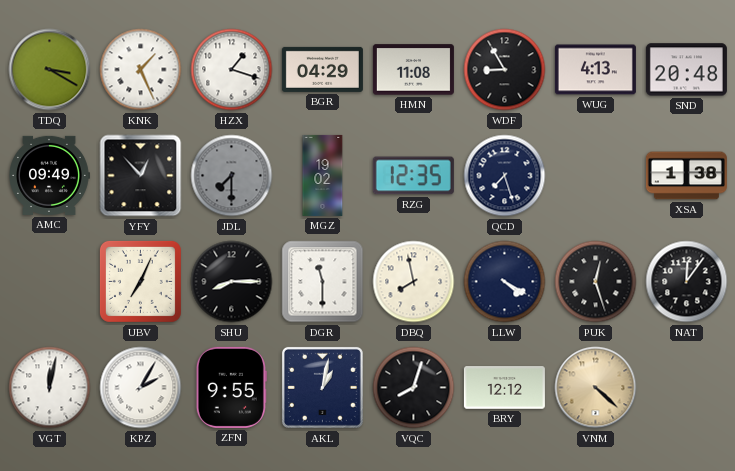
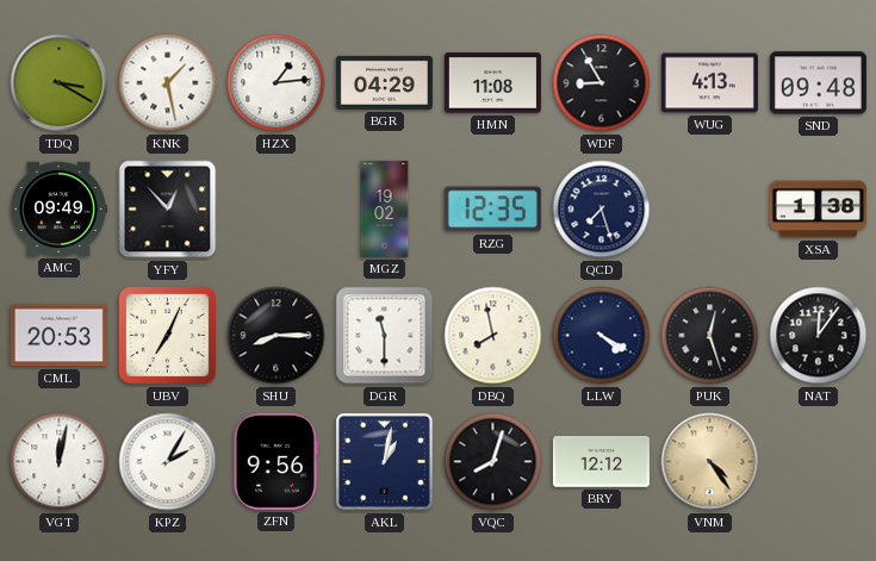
KNK: 1:26 -> 1:28
HZX: 1:18 -> 1:14
SND: 20:48 -> 09:48
JDL: 7:30 -> none
CML: none -> 20:53
ZFN: 9:55 -> 9:56
VNM: 4:22 -> 4:24
